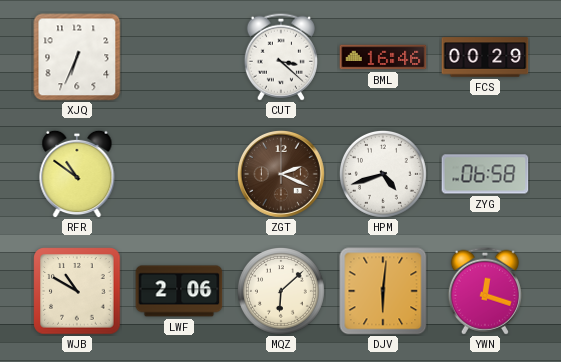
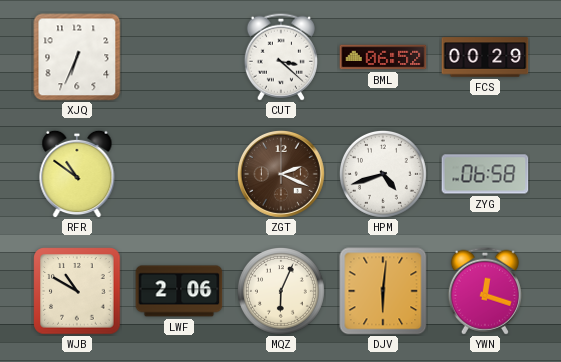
BML: 16:46 -> 06:52
MQZ: 6:08 -> 6:04
